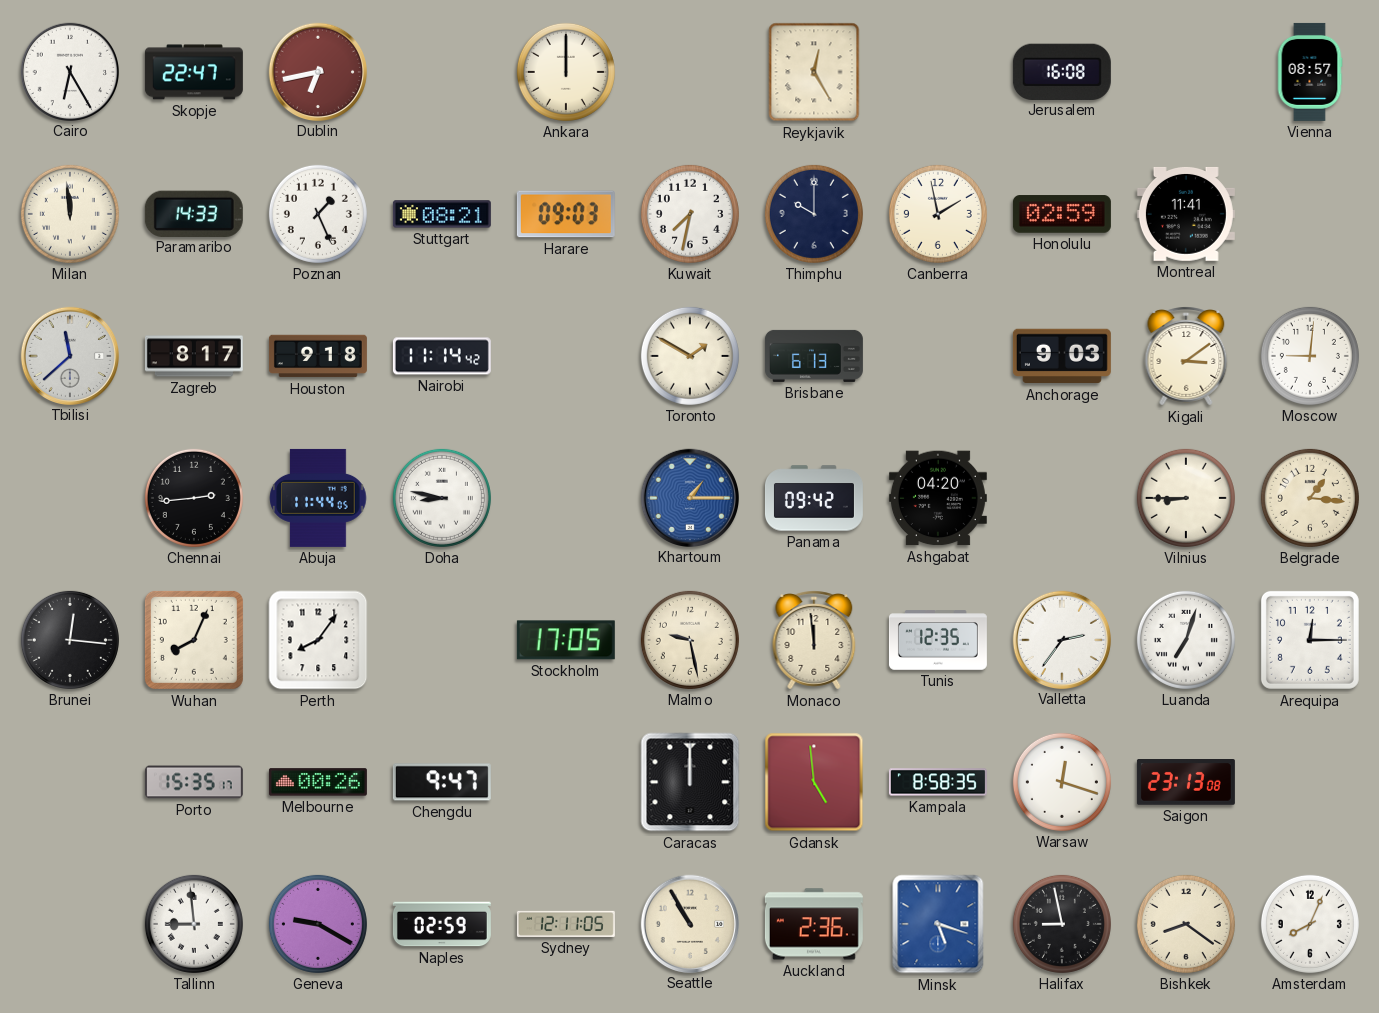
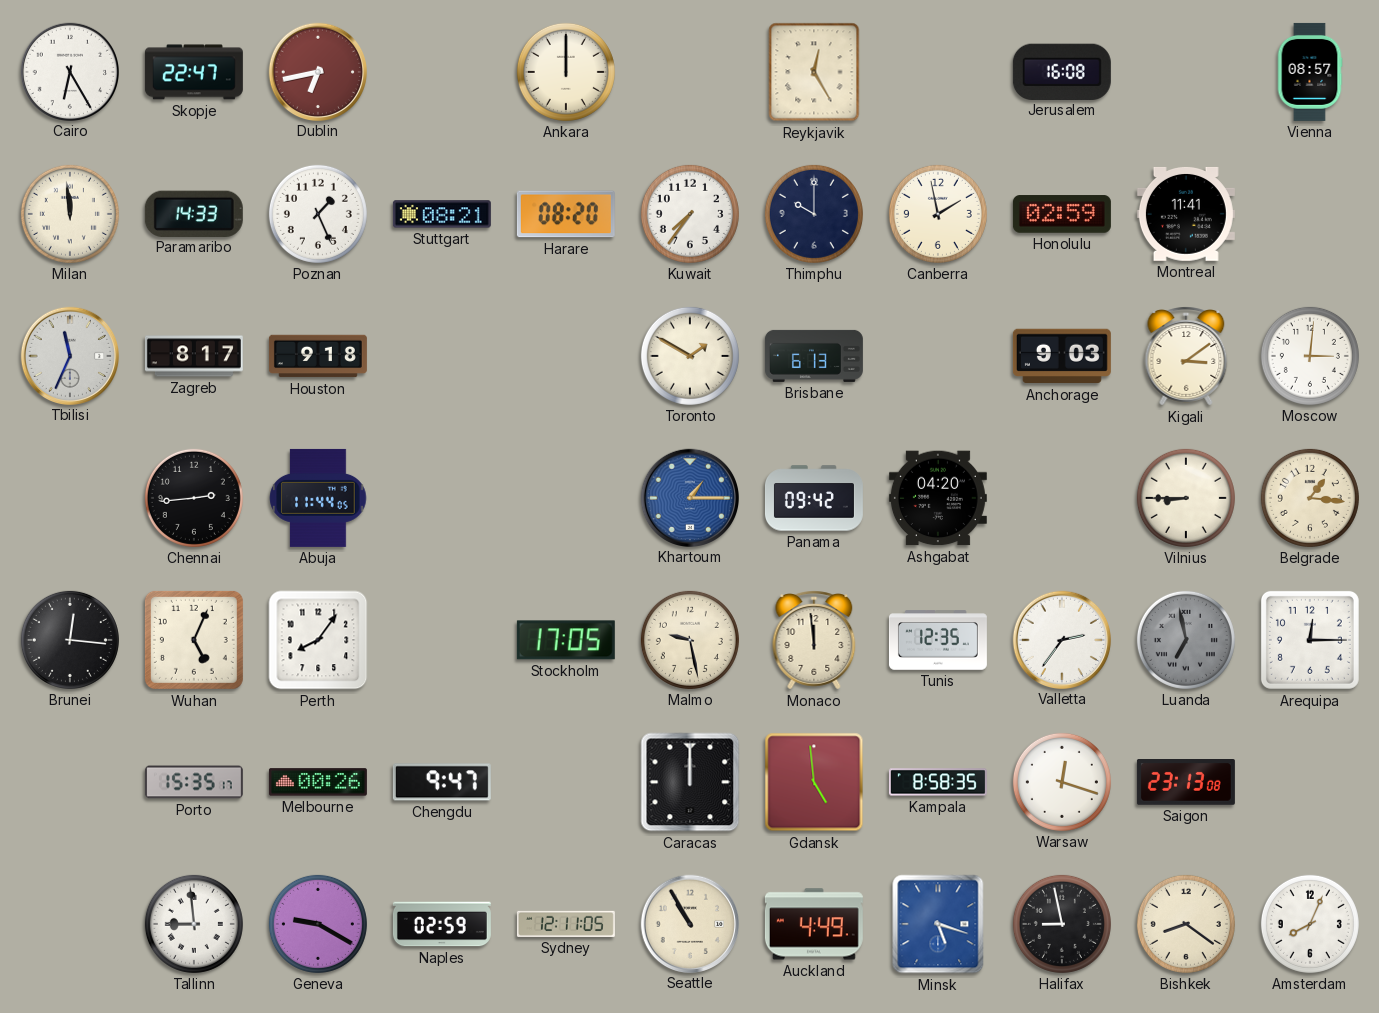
Harare: 09:03 -> 08:20
Kuwait: 7:32 -> 7:36
Tbilisi: 11:38 -> 11:34
Nairobi: 11:14 -> none
Moscow: 9:01 -> 3:01
Doha: 8:47 -> none
Wuhan: 8:04 -> 5:04
Luanda: 7:03 -> 6:58
Luanda dial: white -> grey
Auckland: 2:36 -> 4:49
